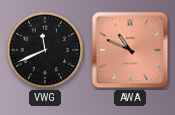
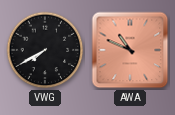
VWG: 11:41 -> 7:40
